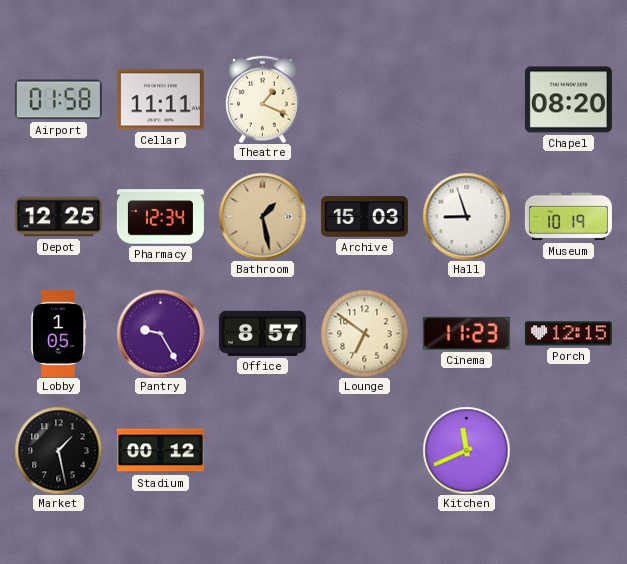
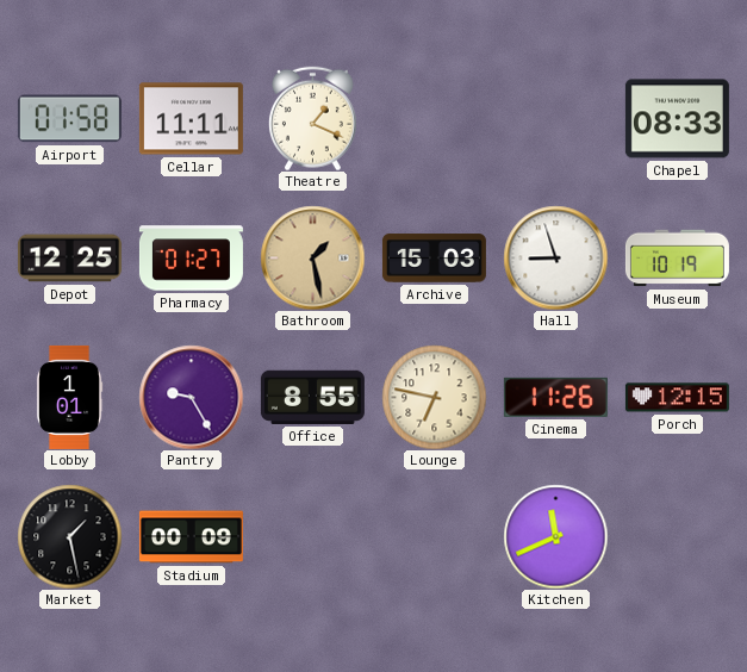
Chapel: 08:20 -> 08:33
Pharmacy: 12:34 -> 01:27
Lobby: 1:05 -> 1:01
Office: 8:57 -> 8:55
Lounge: 6:51 -> 6:47
Cinema: 11:23 -> 11:26
Stadium: 00:12 -> 00:09
